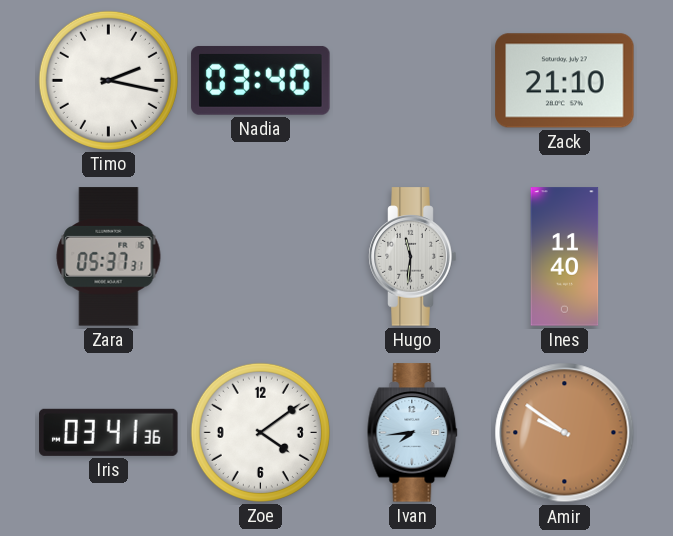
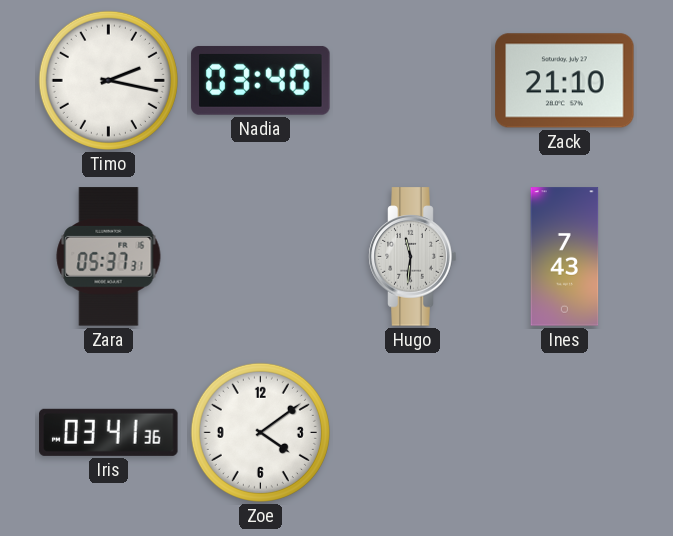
Ines: 11:40 -> 7:43
Ivan: 7:44 -> none
Amir: 9:51 -> none
